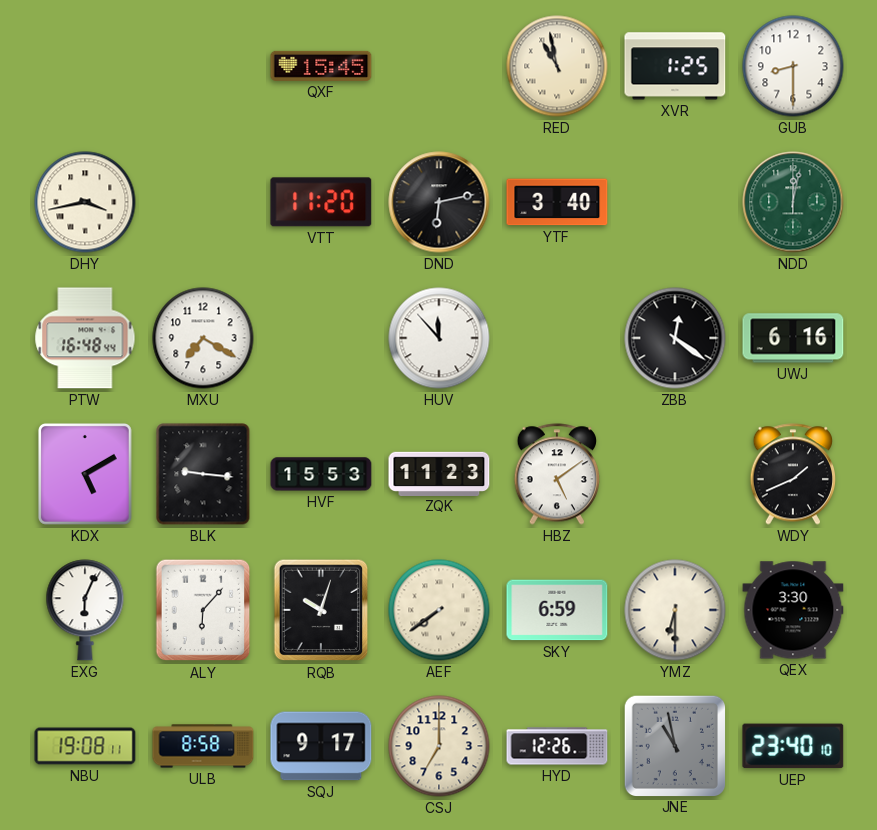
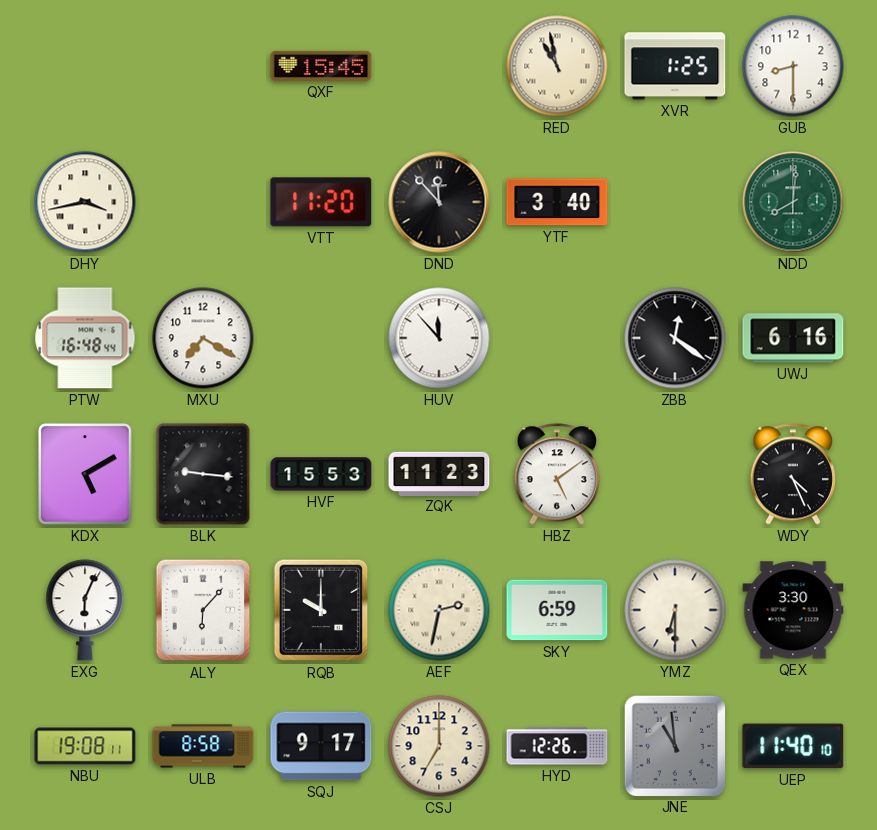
DND: 6:13 -> 11:53
NDD: 12:02 -> 8:01
WDY: 1:41 -> 4:26
RQB: 10:03 -> 10:00
AEF: 7:39 -> 2:32
JNE: 10:58 -> 10:59
UEP: 23:40 -> 11:40
